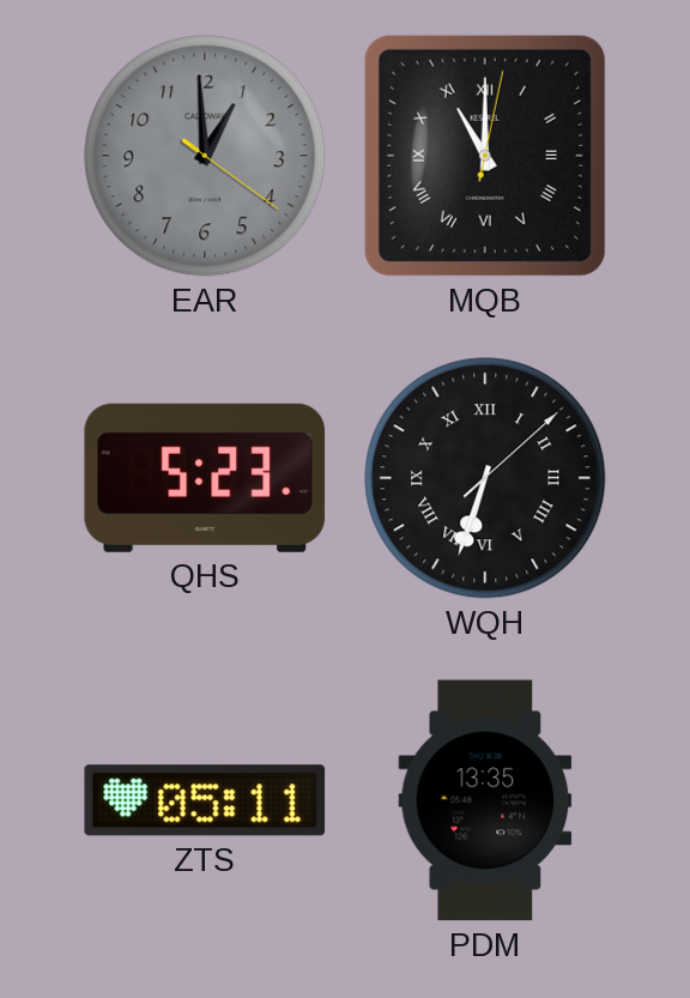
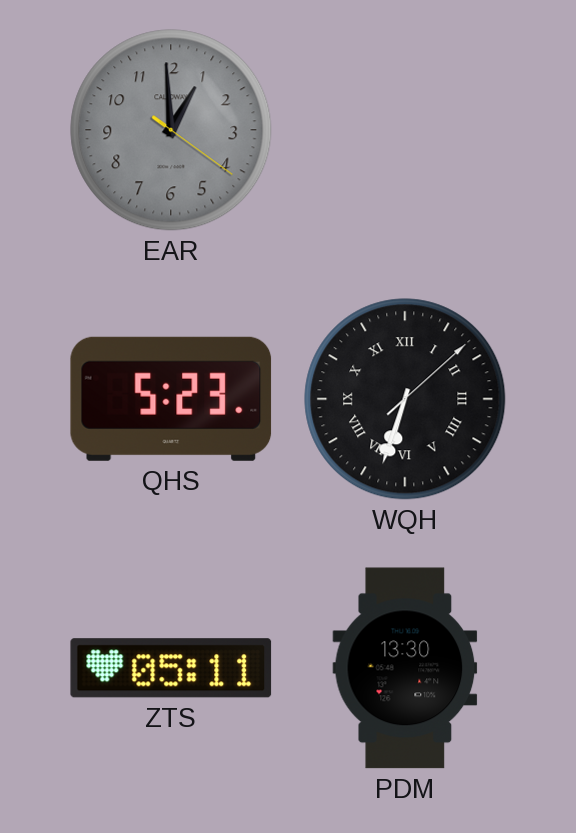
MQB: 11:00 -> none
PDM: 13:35 -> 13:30
